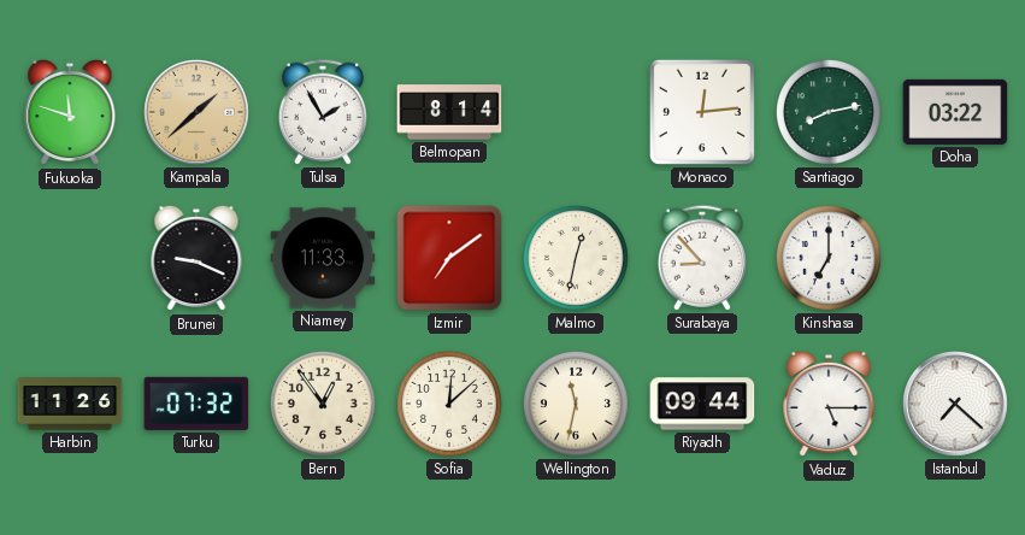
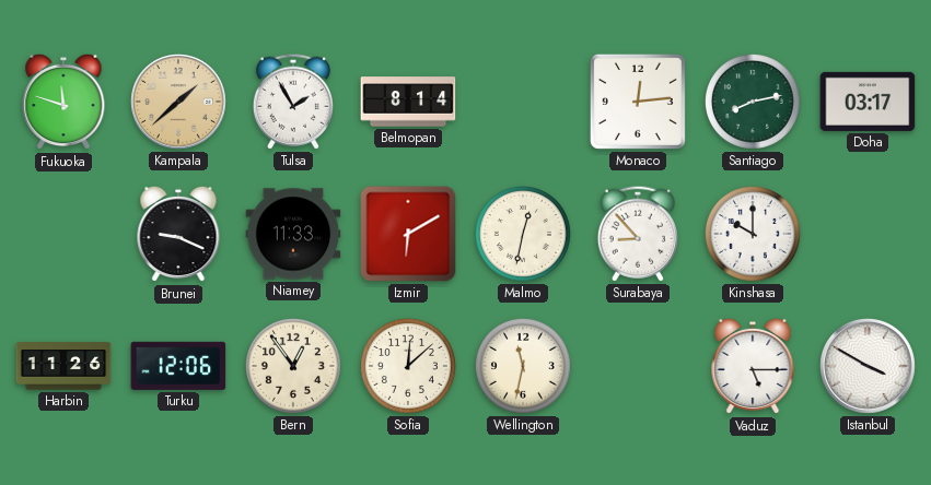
Doha: 03:22 -> 03:17
Izmir: 7:09 -> 6:10
Kinshasa: 7:00 -> 10:00
Turku: 07:32 -> 12:06
Riyadh: 09:44 -> none
Istanbul: 7:22 -> 3:50
